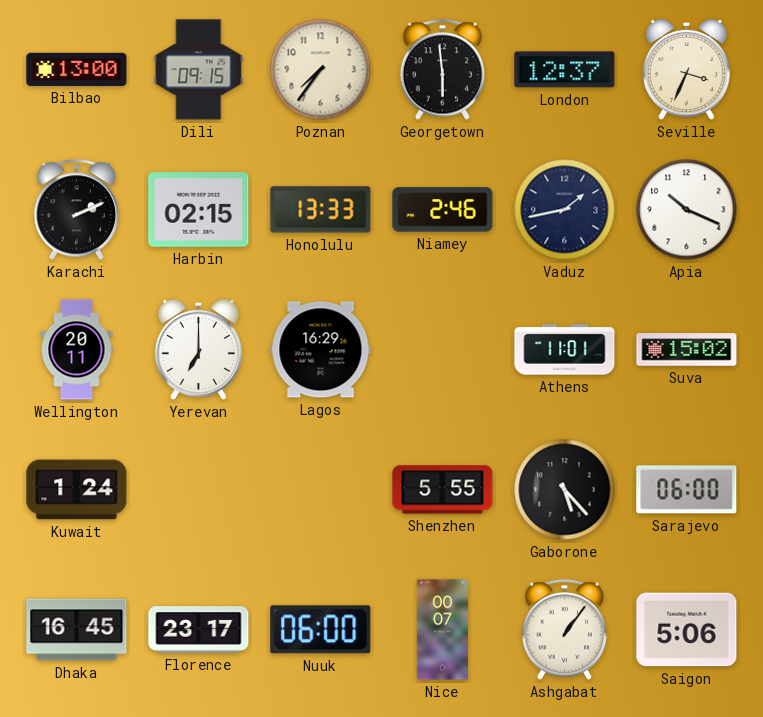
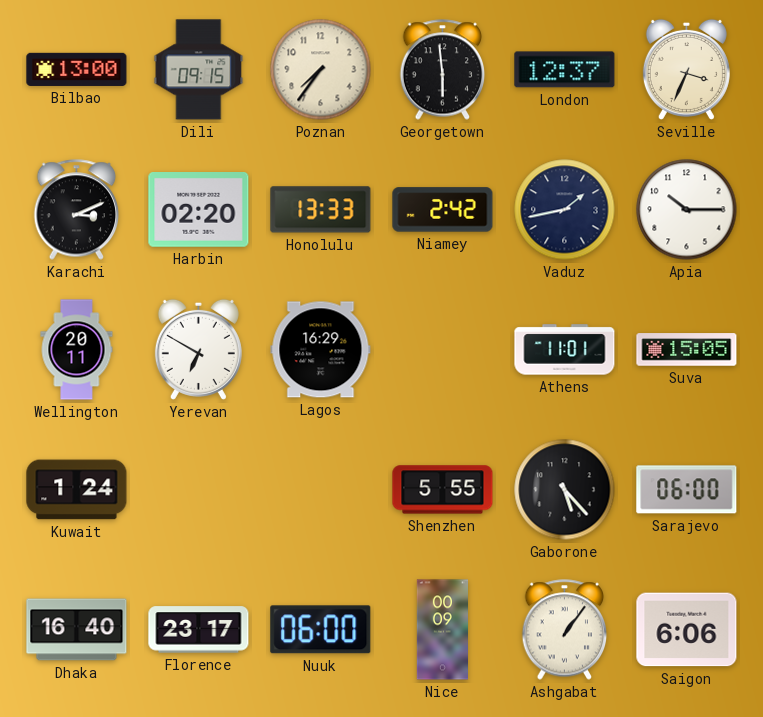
Karachi: 2:11 -> 3:11
Harbin: 02:15 -> 02:20
Niamey: 2:46 -> 2:42
Apia: 10:19 -> 10:15
Yerevan: 7:00 -> 6:50
Suva: 15:02 -> 15:05
Dhaka: 16:45 -> 16:40
Nice: 00:07 -> 00:09
Saigon: 5:06 -> 6:06
